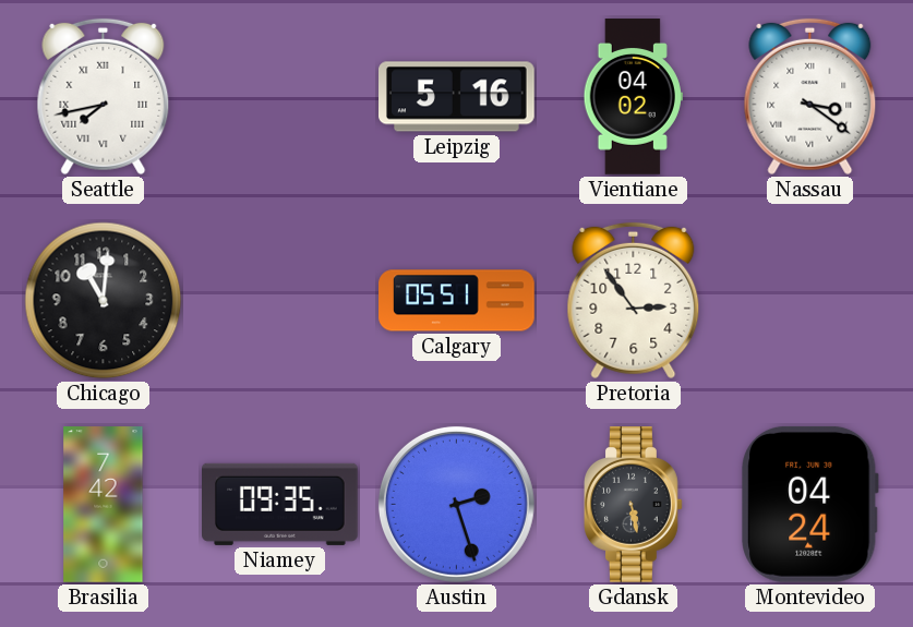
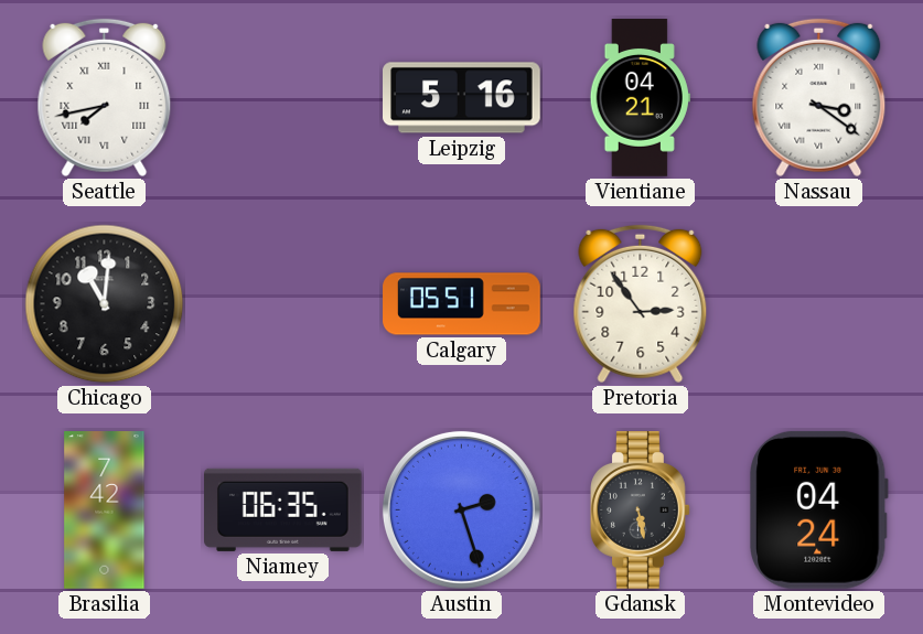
Vientiane: 04:02 -> 04:21
Niamey: 09:35 -> 06:35
